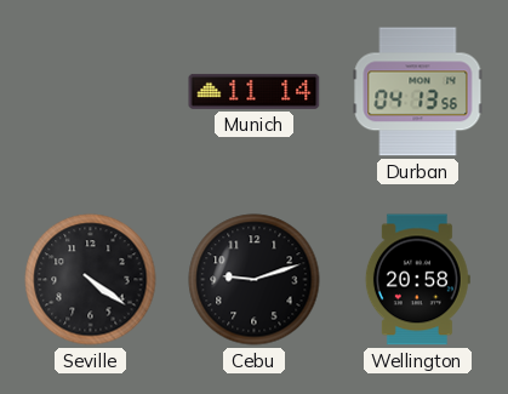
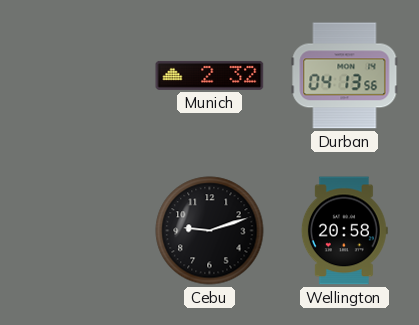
Munich: 11:14 -> 2:32
Seville: 4:21 -> none
